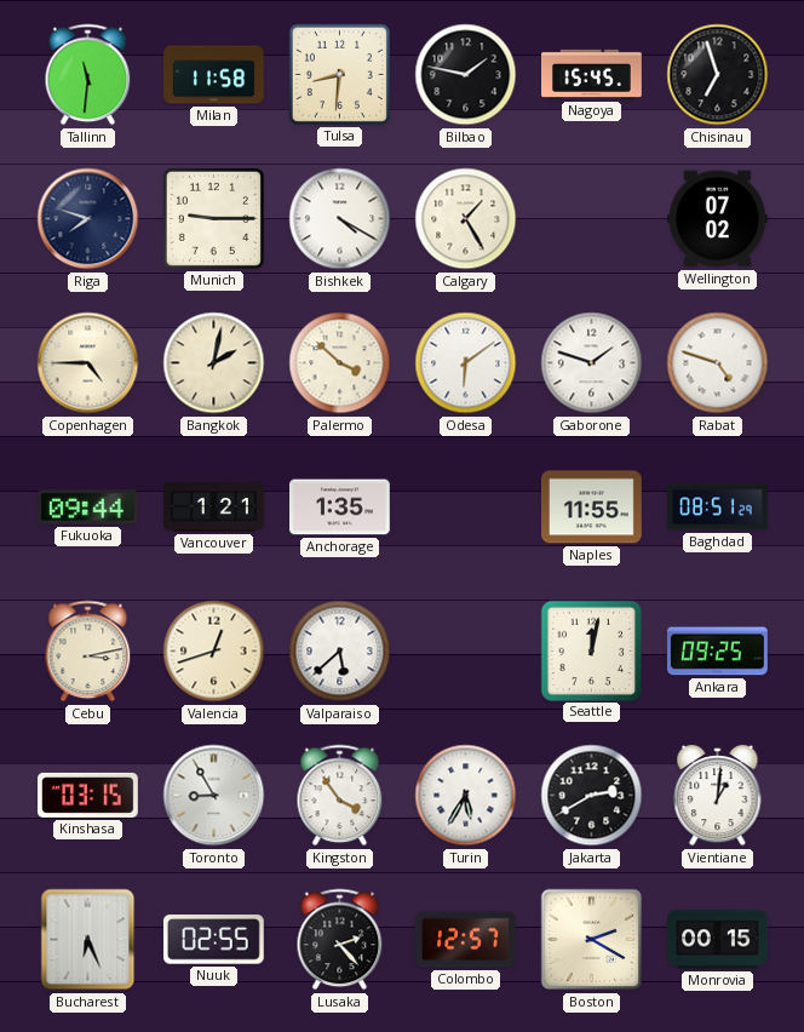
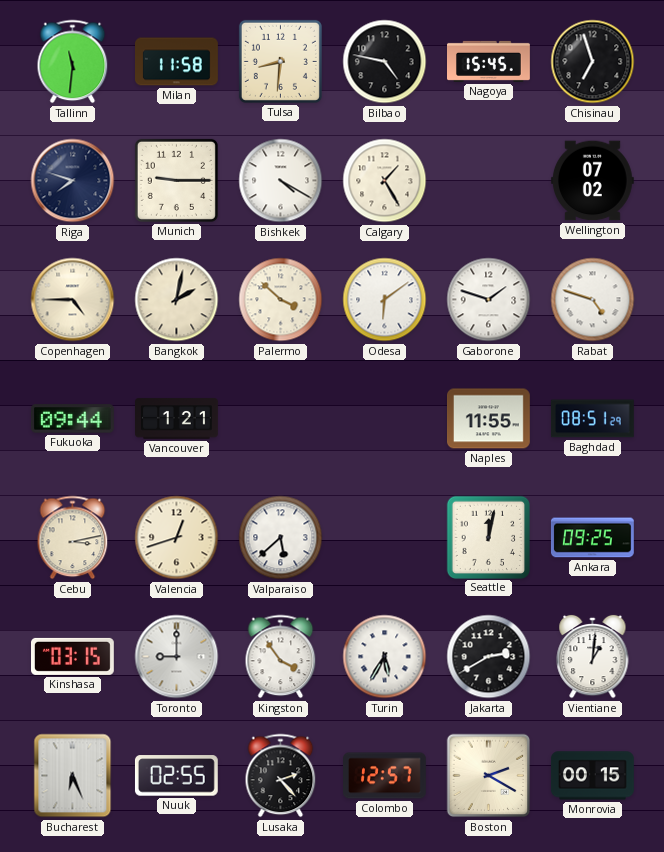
Bilbao: 1:47 -> 4:47
Anchorage: 1:35 -> none
Toronto: 8:55 -> 9:00
